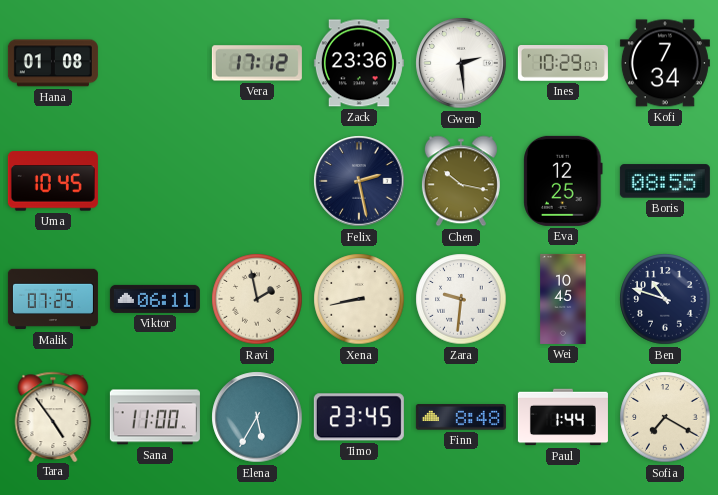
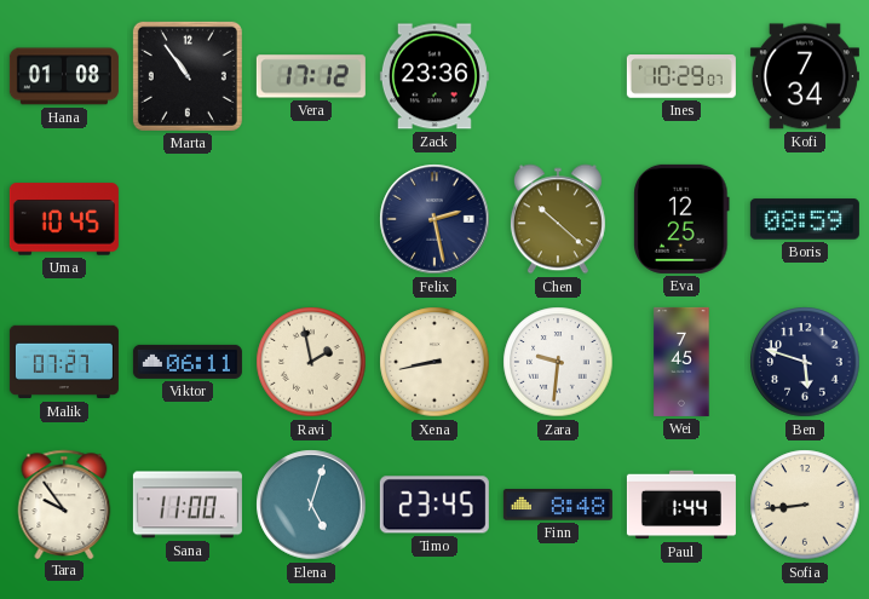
Marta: none -> 10:54
Gwen: 2:29 -> none
Chen: 10:17 -> 10:22
Boris: 08:55 -> 08:59
Malik: 07:25 -> 07:27
Wei: 10:45 -> 7:45
Ben: 10:48 -> 5:48
Tara: 4:54 -> 9:54
Elena: 5:35 -> 5:03
Sofia: 7:20 -> 8:44
